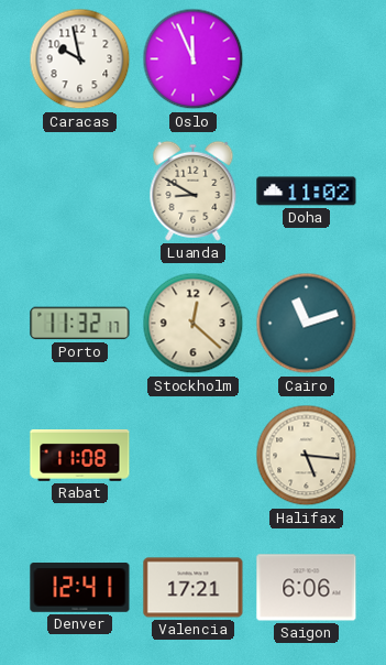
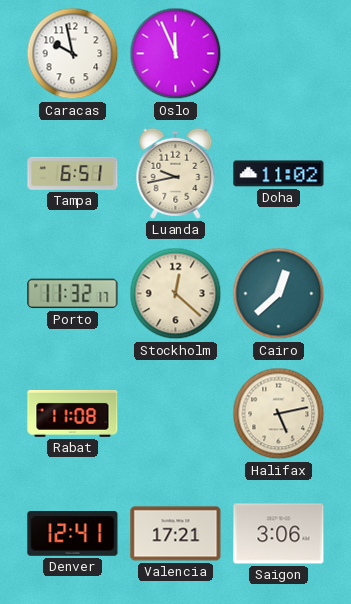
Tampa: none -> 6:51
Luanda: 8:50 -> 9:43
Cairo: 11:12 -> 12:38
Halifax: 5:16 -> 5:13
Saigon: 6:06 -> 3:06
